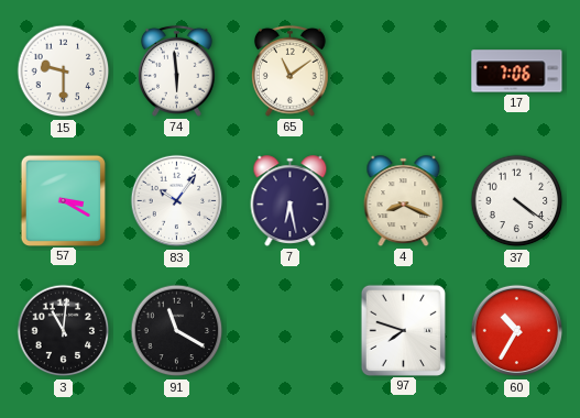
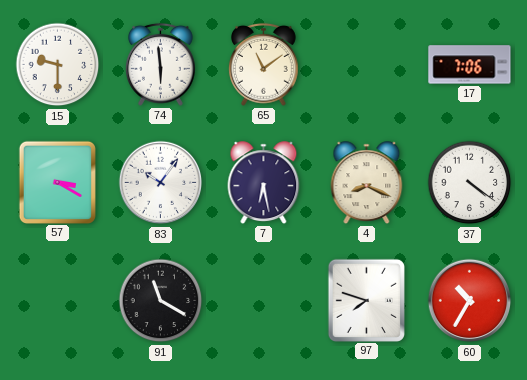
3: 11:01 -> none
